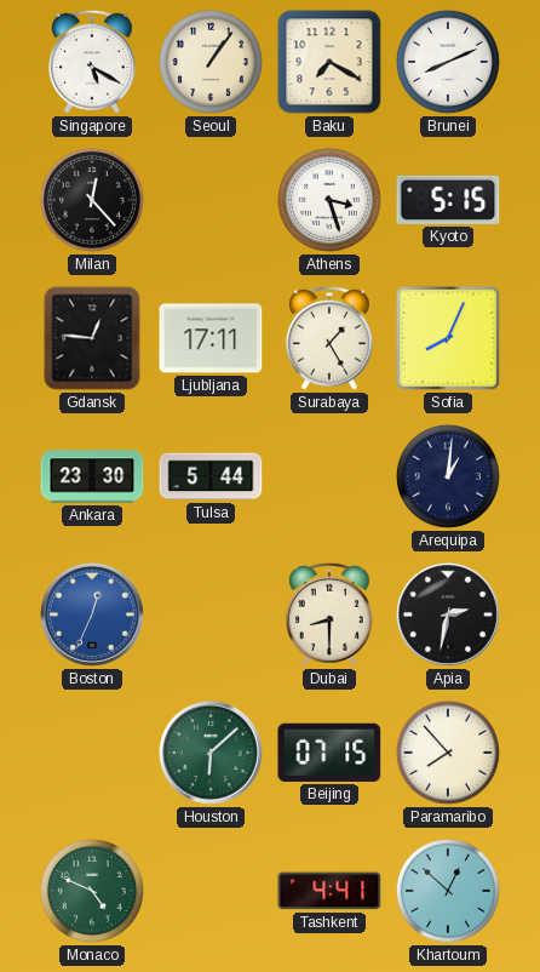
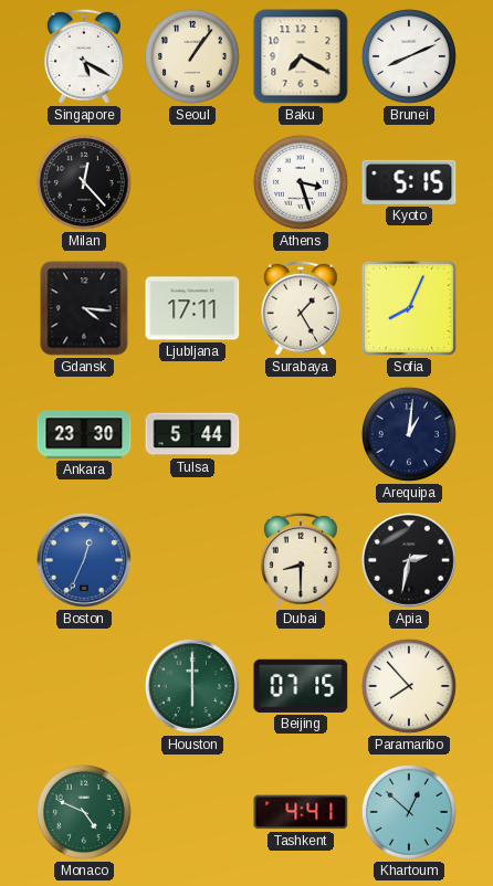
Gdansk: 12:46 -> 4:16
Houston: 6:08 -> 6:00
